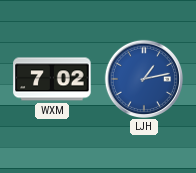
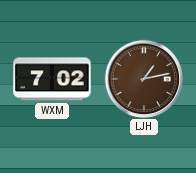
LJH dial: blue -> brown
